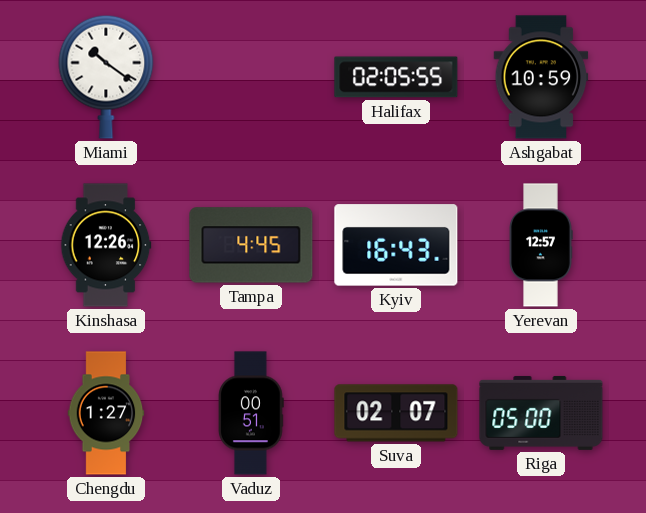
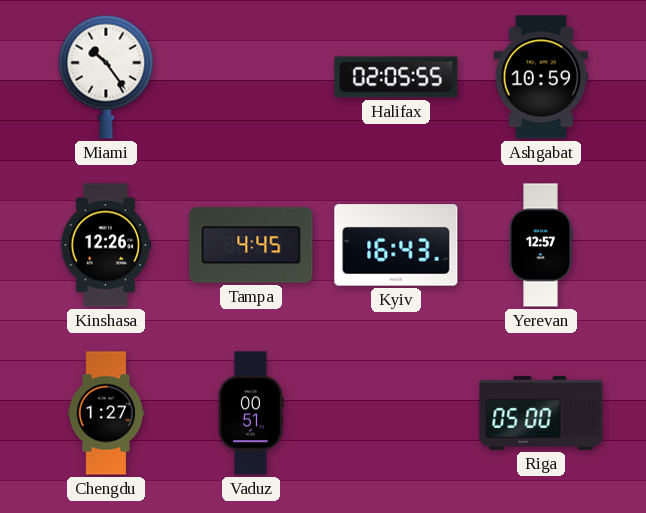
Miami: 10:21 -> 10:24
Suva: 02:07 -> none
